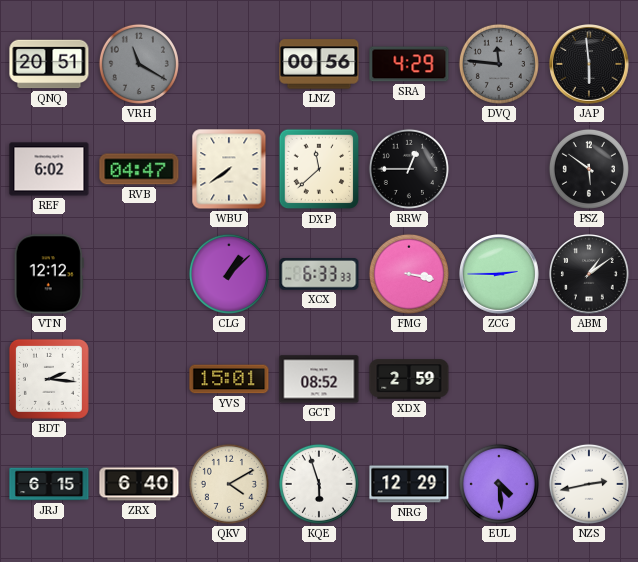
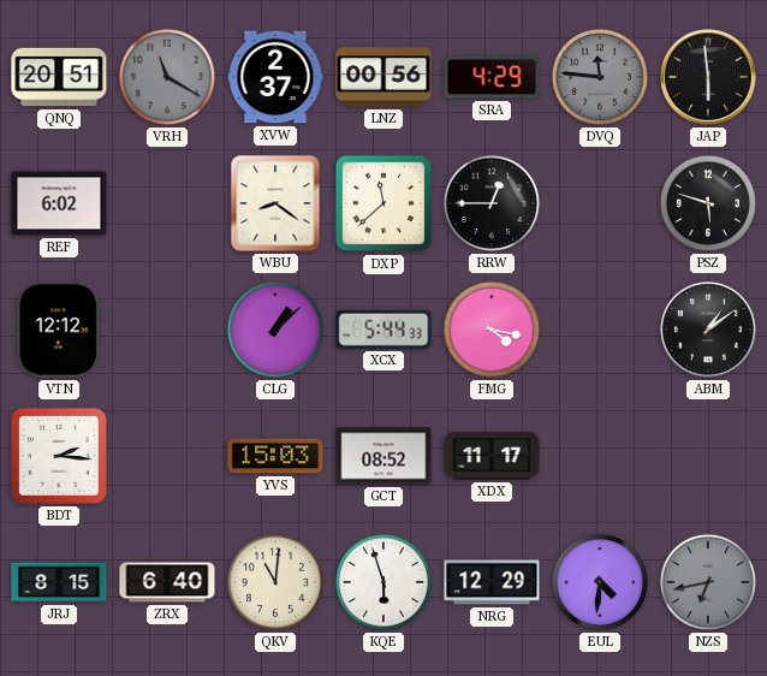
XVW: none -> 2:37
RVB: 04:47 -> none
WBU: 7:39 -> 8:21
PSZ: 5:51 -> 5:48
XCX: 6:33 -> 5:44
FMG: 3:17 -> 4:17
ZCG: 2:45 -> none
YVS: 15:01 -> 15:03
XDX: 2:59 -> 11:17
JRJ: 6:15 -> 8:15
QKV: 4:10 -> 11:01
EUL: 4:29 -> 4:31
NZS: 2:43 -> 6:43
NZS dial: white -> grey
